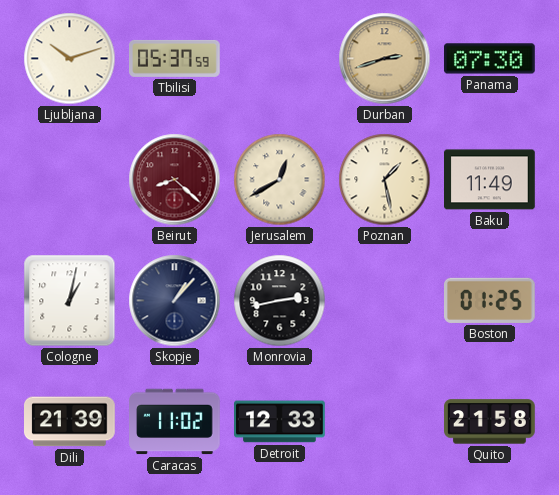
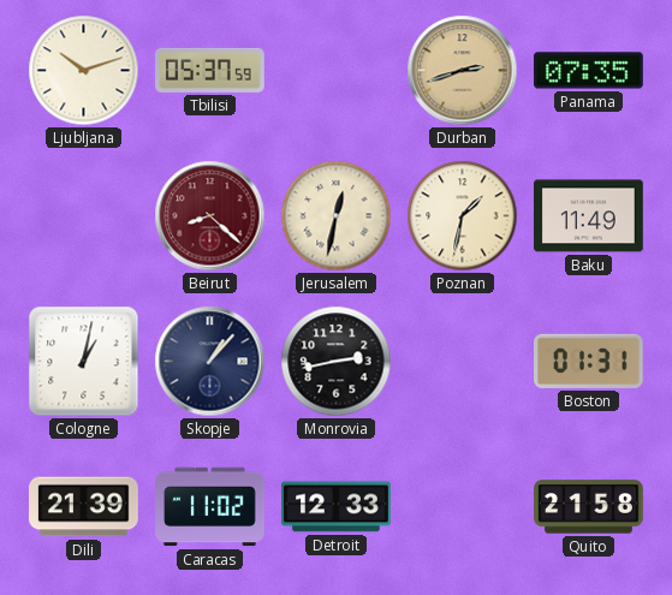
Panama: 07:30 -> 07:35
Jerusalem: 12:40 -> 12:32
Poznan: 1:28 -> 1:32
Boston: 01:25 -> 01:31
